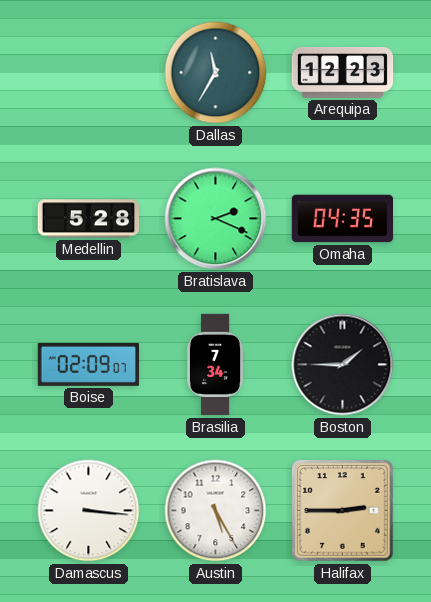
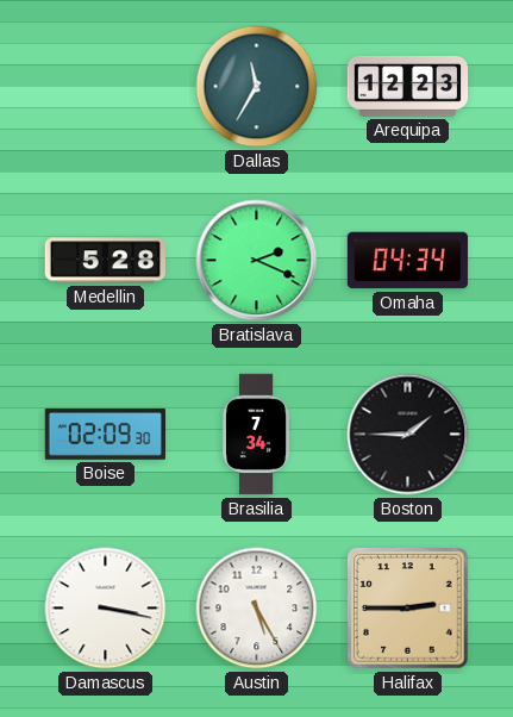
Omaha: 04:35 -> 04:34
Boise: 02:09:07 -> 02:09:30
Damascus: 3:16 -> 3:17
